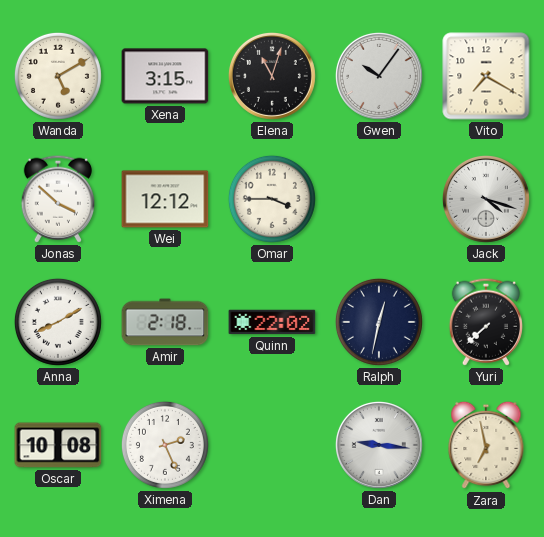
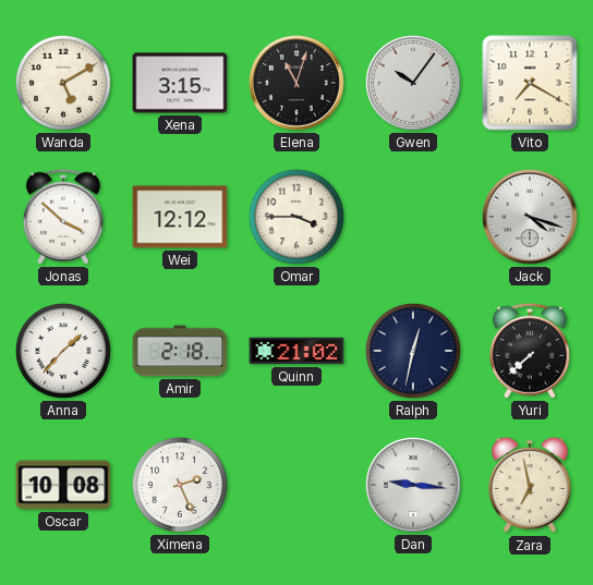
Anna: 8:10 -> 1:37
Quinn: 22:02 -> 21:02
